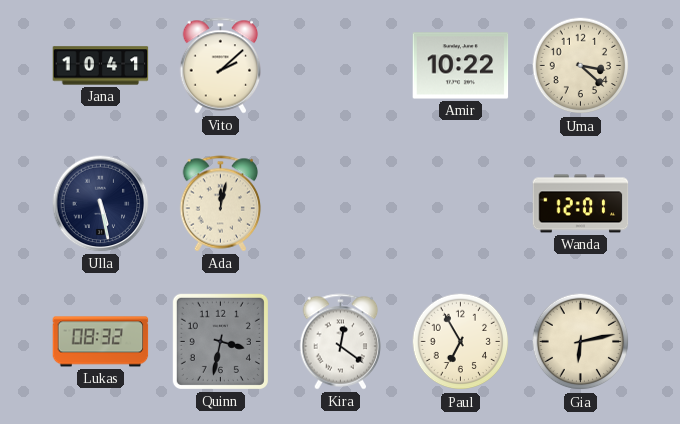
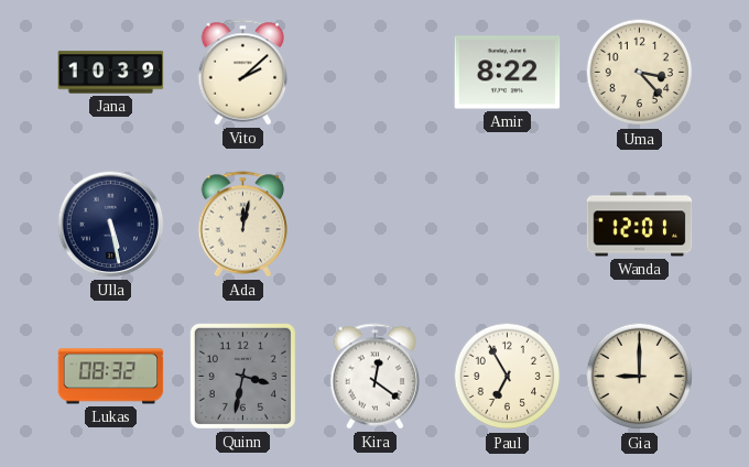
Jana: 10:41 -> 10:39
Amir: 10:22 -> 8:22
Uma: 3:22 -> 3:23
Gia: 6:13 -> 9:00
